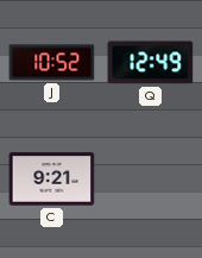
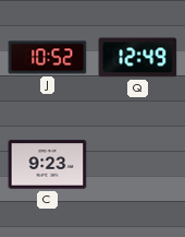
C: 9:21 -> 9:23
